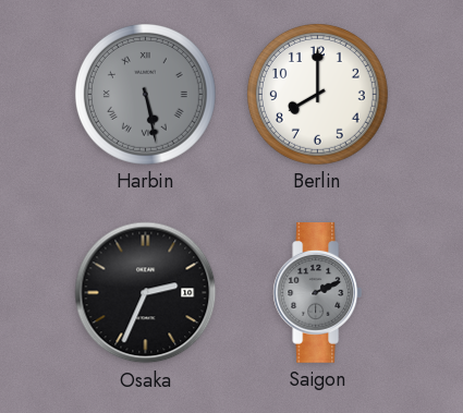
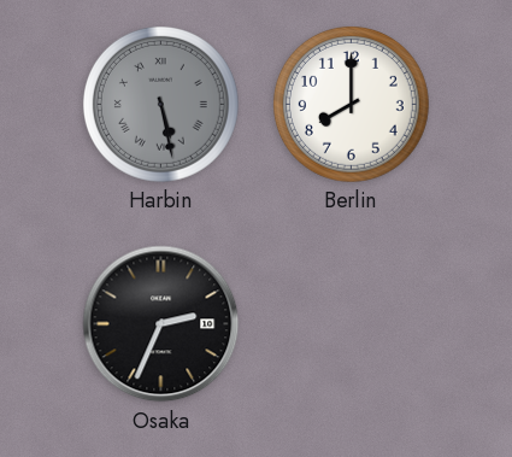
Saigon: 2:11 -> none
